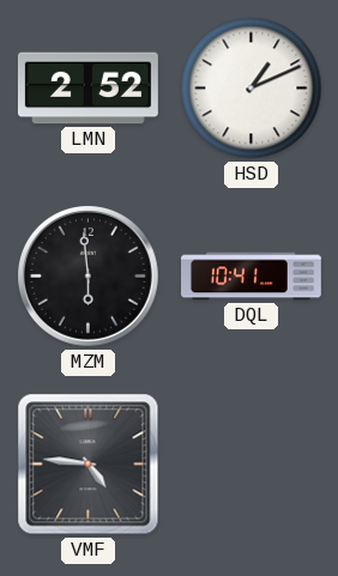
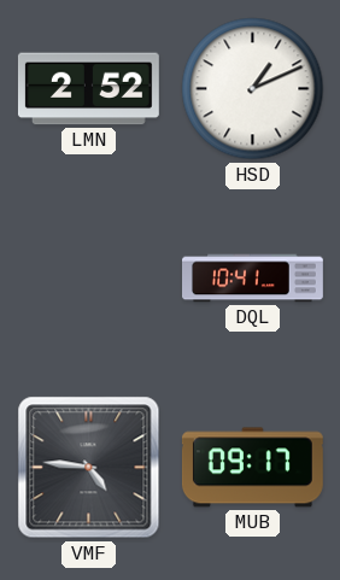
MZM: 5:59 -> none
MUB: none -> 09:17
